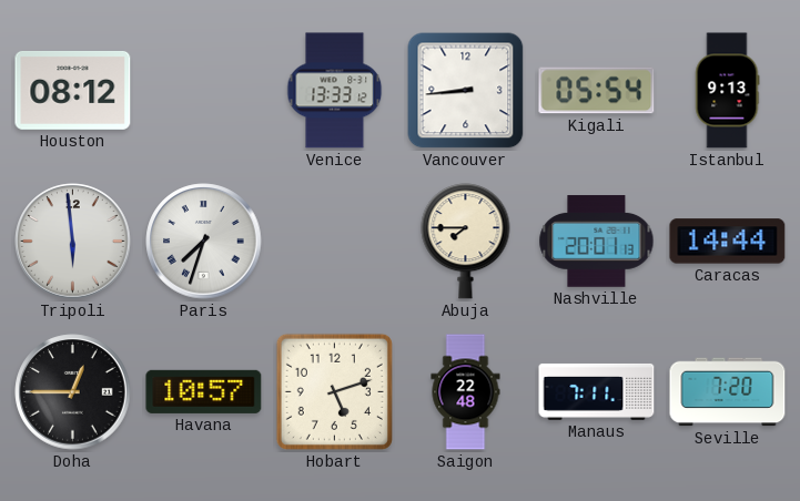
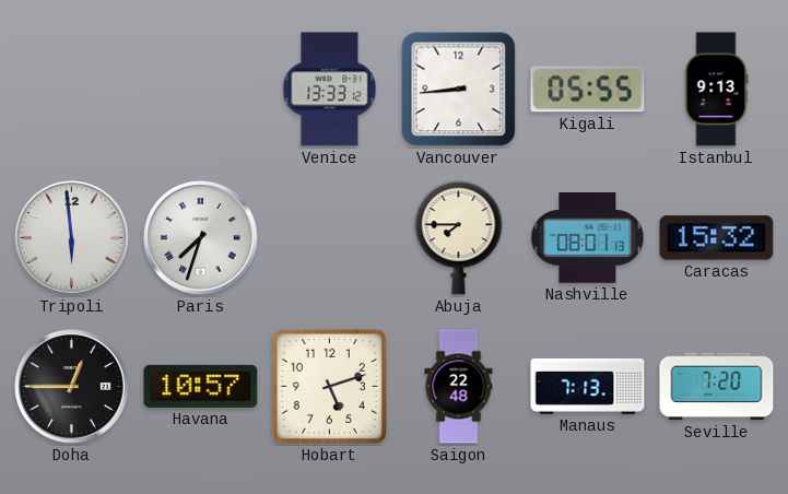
Houston: 08:12 -> none
Kigali: 05:54 -> 05:55
Nashville: 20:01 -> 08:01
Caracas: 14:44 -> 15:32
Manaus: 7:11 -> 7:13
